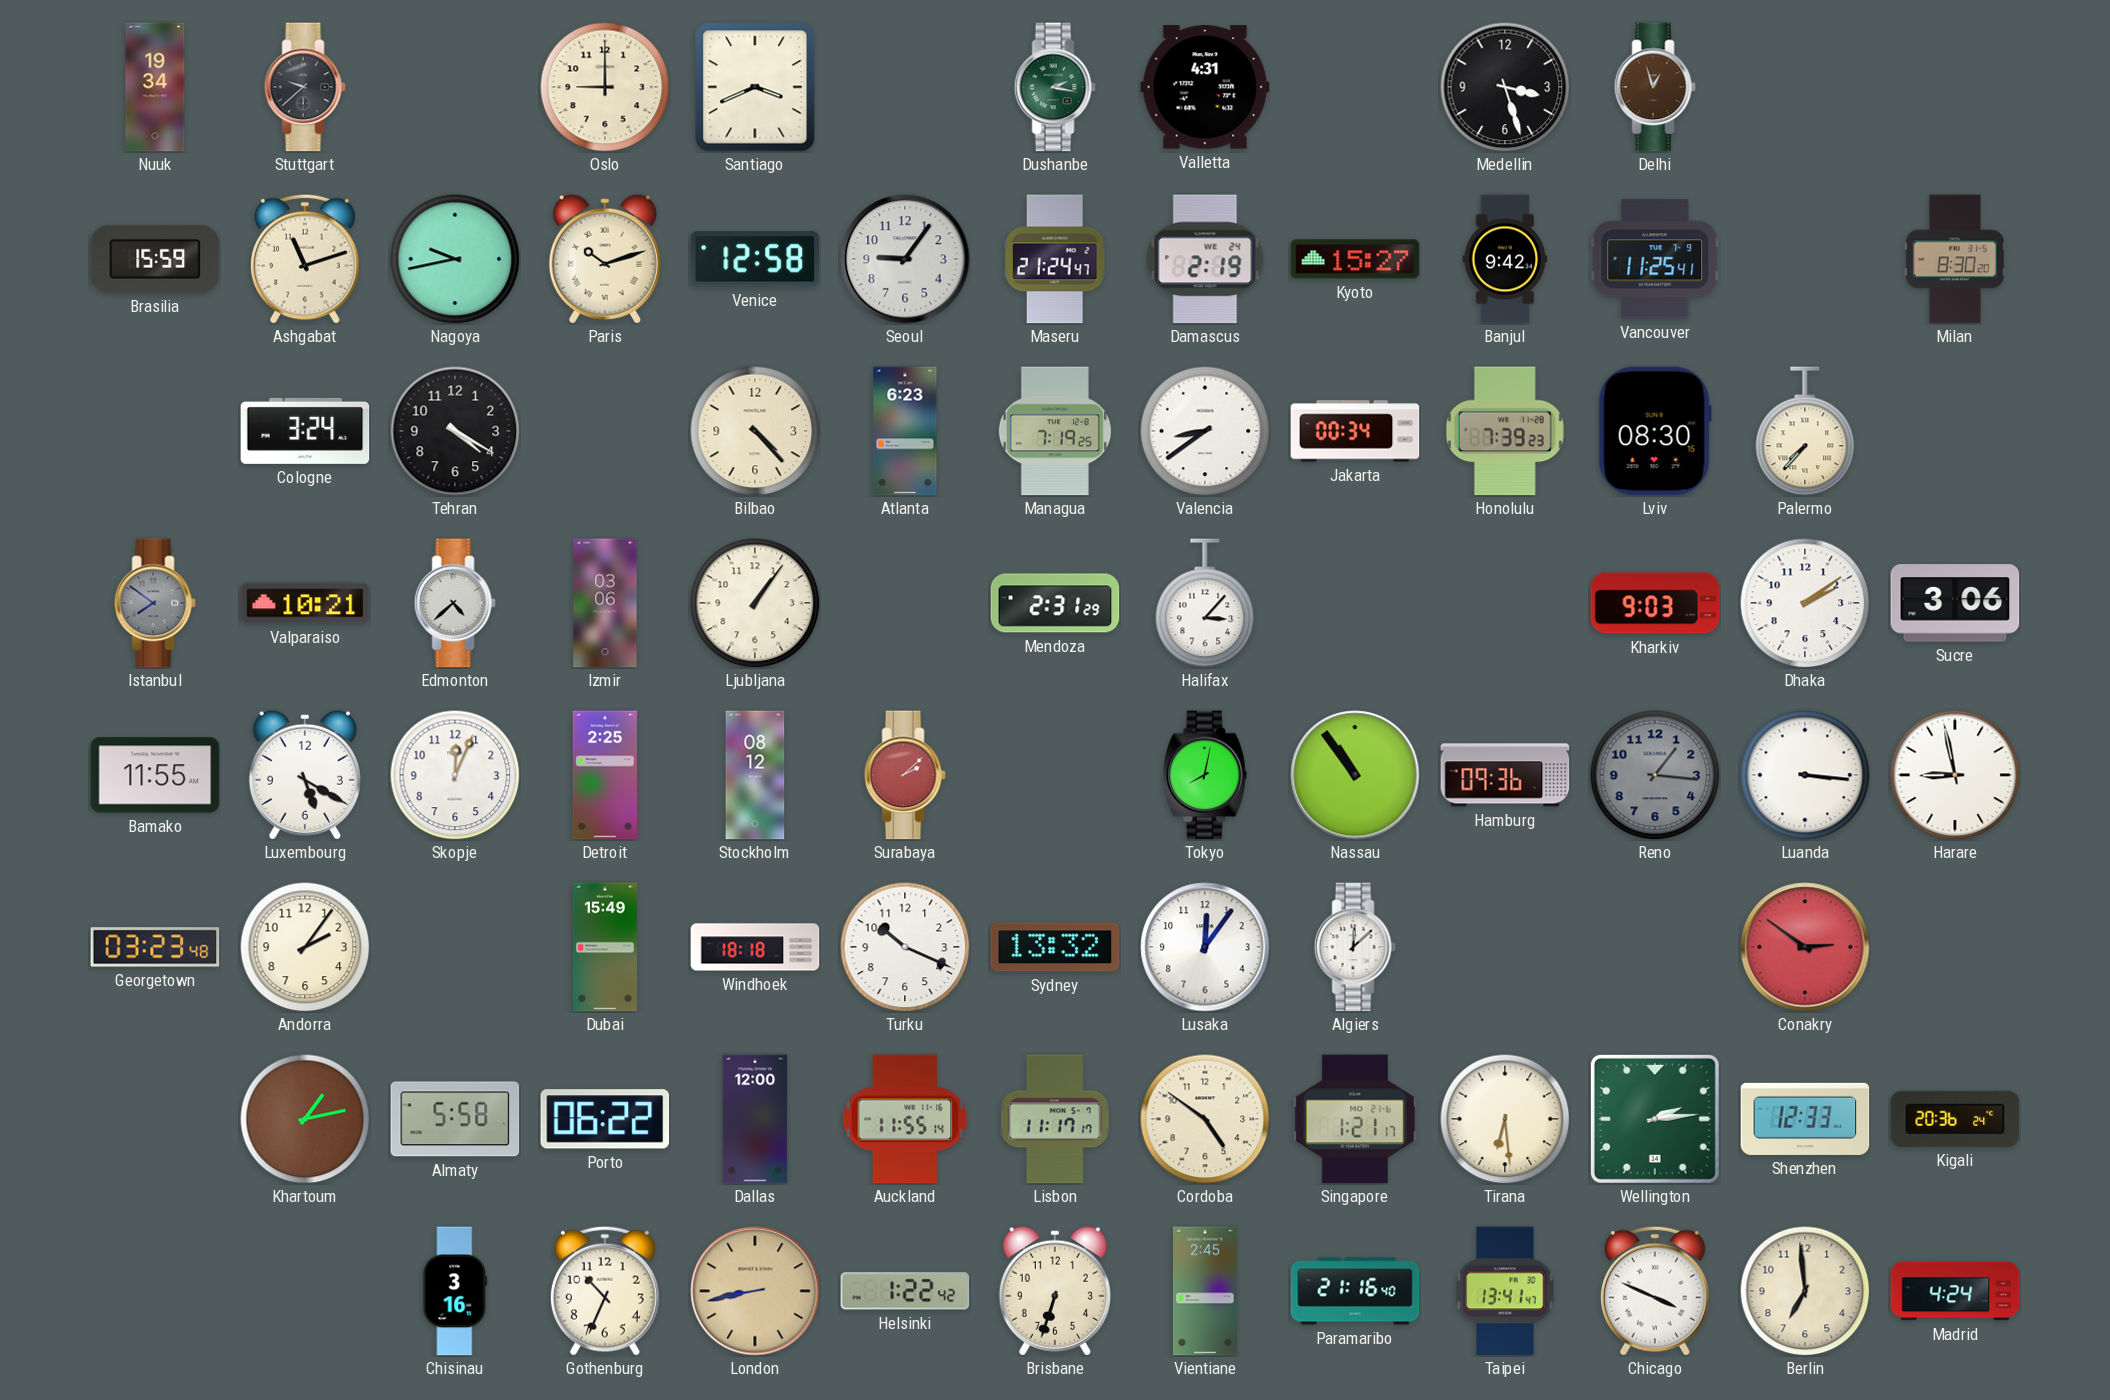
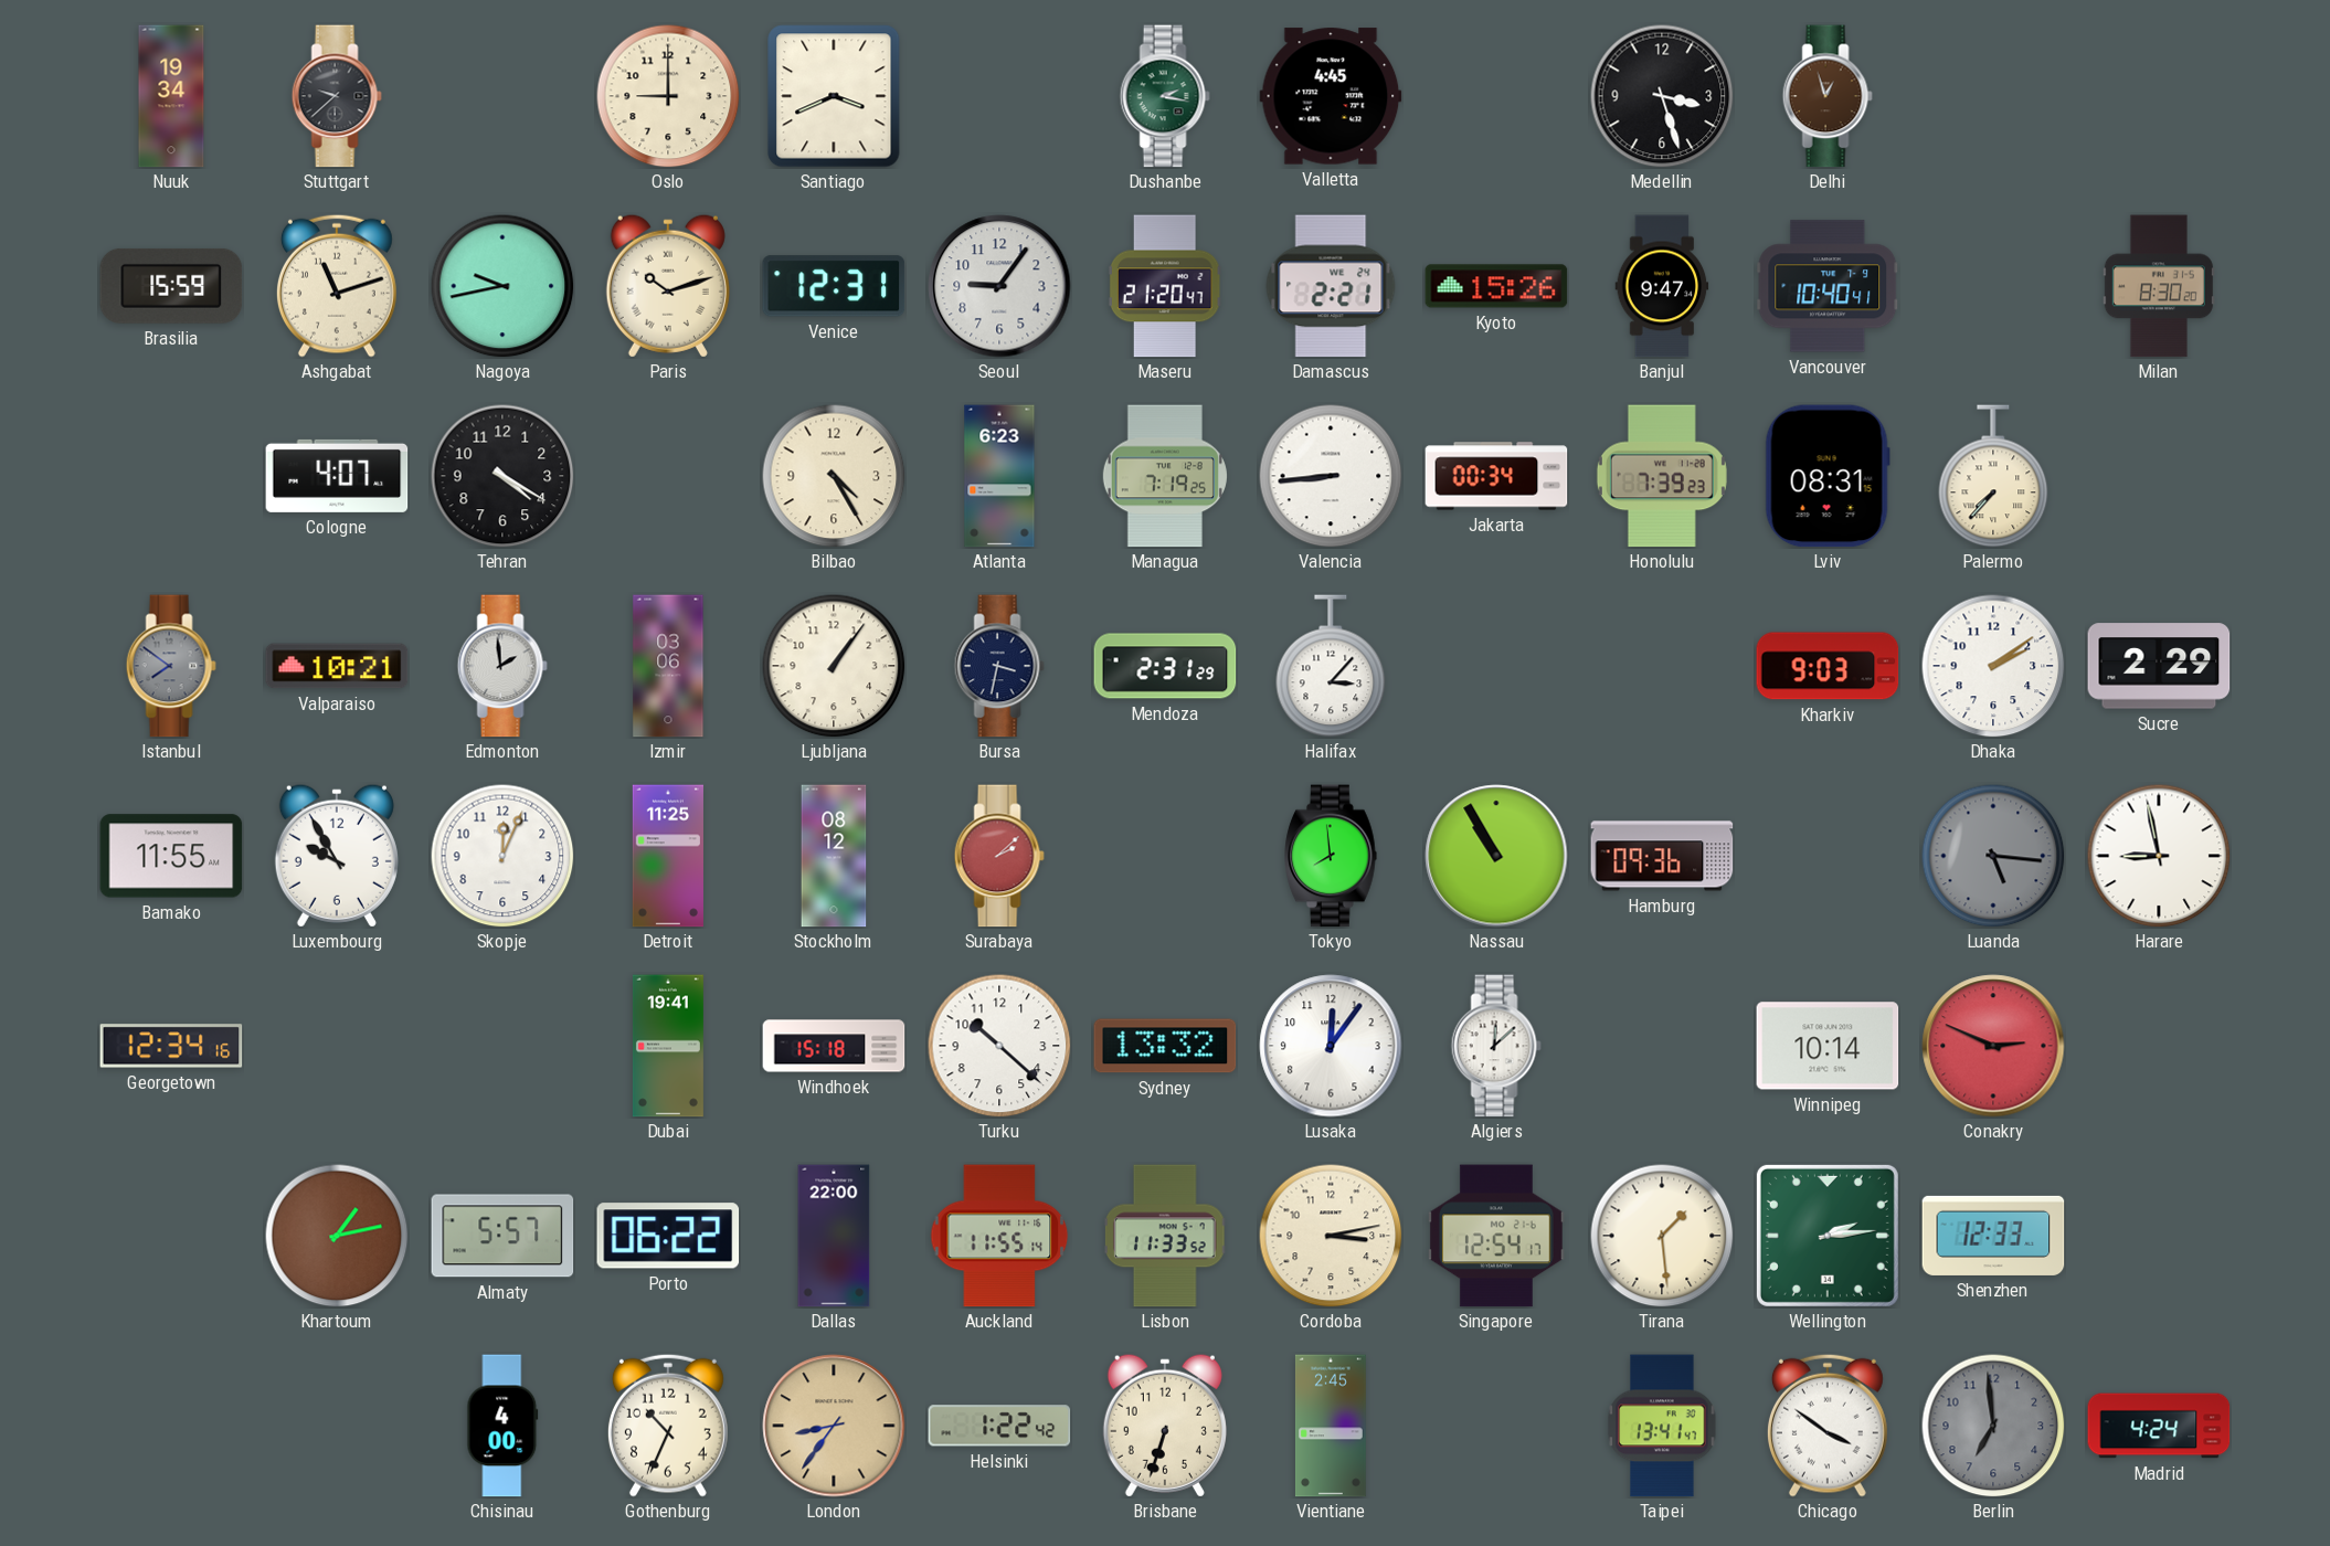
Valletta: 4:31 -> 4:45
Venice: 12:58 -> 12:31
Maseru: 21:24 -> 21:20
Damascus: 2:19 -> 2:21
Kyoto: 15:27 -> 15:26
Banjul: 9:42 -> 9:47
Vancouver: 11:25 -> 10:40
Cologne: 3:24 -> 4:07
Bilbao: 4:23 -> 4:25
Valencia: 8:39 -> 8:44
Lviv: 08:30 -> 08:31
Edmonton: 4:38 -> 1:59
Bursa: none -> 3:32
Sucre: 3:06 -> 2:29
Luxembourg: 5:20 -> 9:55
Detroit: 2:25 -> 11:25
Tokyo: 8:02 -> 7:59
Nassau: 10:54 -> 10:55
Reno: 1:16 -> none
Luanda: 3:16 -> 5:16
Luanda dial: white -> grey
Georgetown: 03:23 -> 12:34
Andorra: 2:06 -> none
Dubai: 15:49 -> 19:41
Windhoek: 18:18 -> 15:18
Turku: 10:19 -> 10:22
Winnipeg: none -> 10:14
Conakry: 2:51 -> 2:49
Almaty: 5:58 -> 5:57
Dallas: 12:00 -> 22:00
Lisbon: 11:17 -> 11:33
Cordoba: 4:51 -> 3:13
Singapore: 1:21 -> 12:54
Tirana: 6:29 -> 1:29
Kigali: 20:36 -> none
Chisinau: 3:16 -> 4:00
London: 8:43 -> 8:36
Paramaribo: 21:16 -> none
Chicago: 3:49 -> 3:51
Berlin dial: cream -> grey
